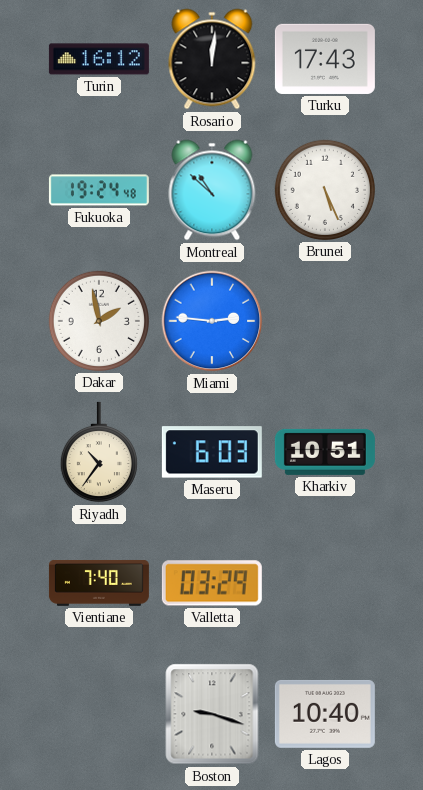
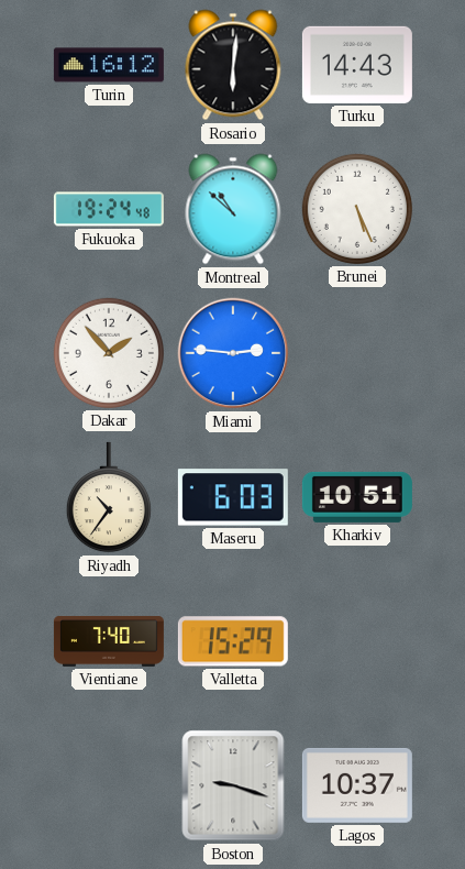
Rosario: 12:01 -> 6:01
Turku: 17:43 -> 14:43
Dakar: 1:58 -> 1:53
Valletta: 03:29 -> 15:29
Lagos: 10:40 -> 10:37
